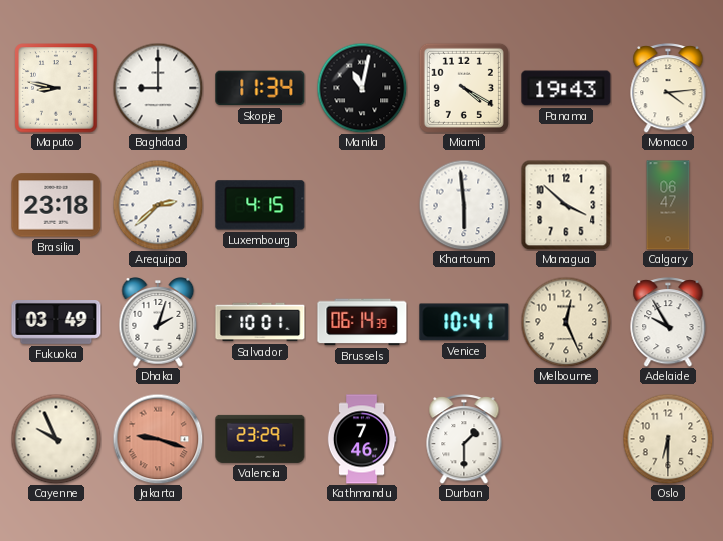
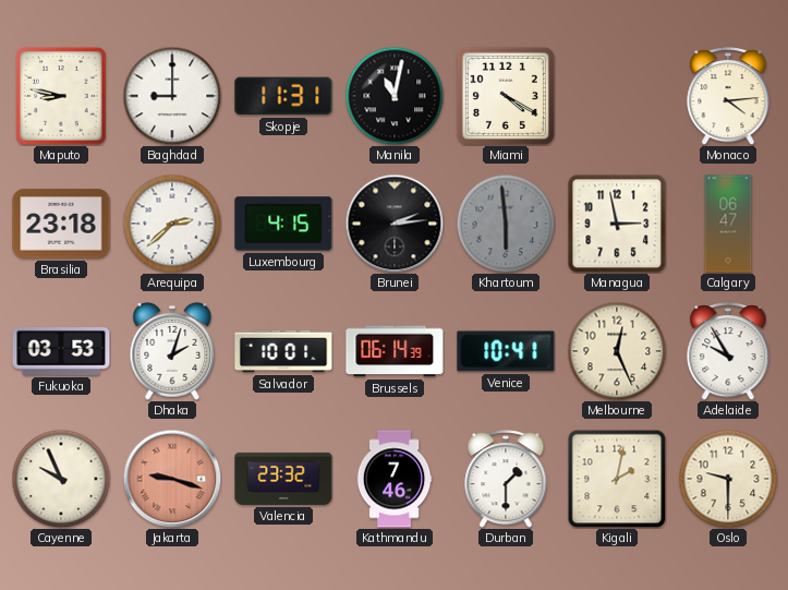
Skopje: 11:34 -> 11:31
Panama: 19:43 -> none
Brunei: none -> 2:14
Khartoum dial: white -> grey
Managua: 3:52 -> 2:58
Fukuoka: 03:49 -> 03:53
Valencia: 23:29 -> 23:32
Kigali: none -> 2:02
Oslo: 6:30 -> 9:30
